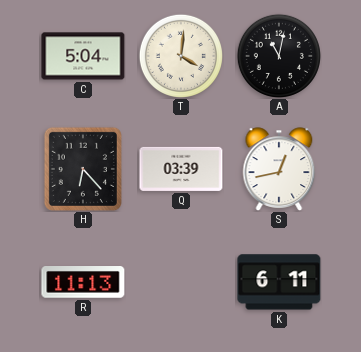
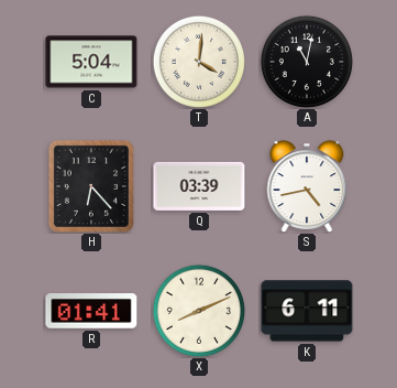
S: 12:43 -> 4:43
R: 11:13 -> 01:41
X: none -> 8:11
